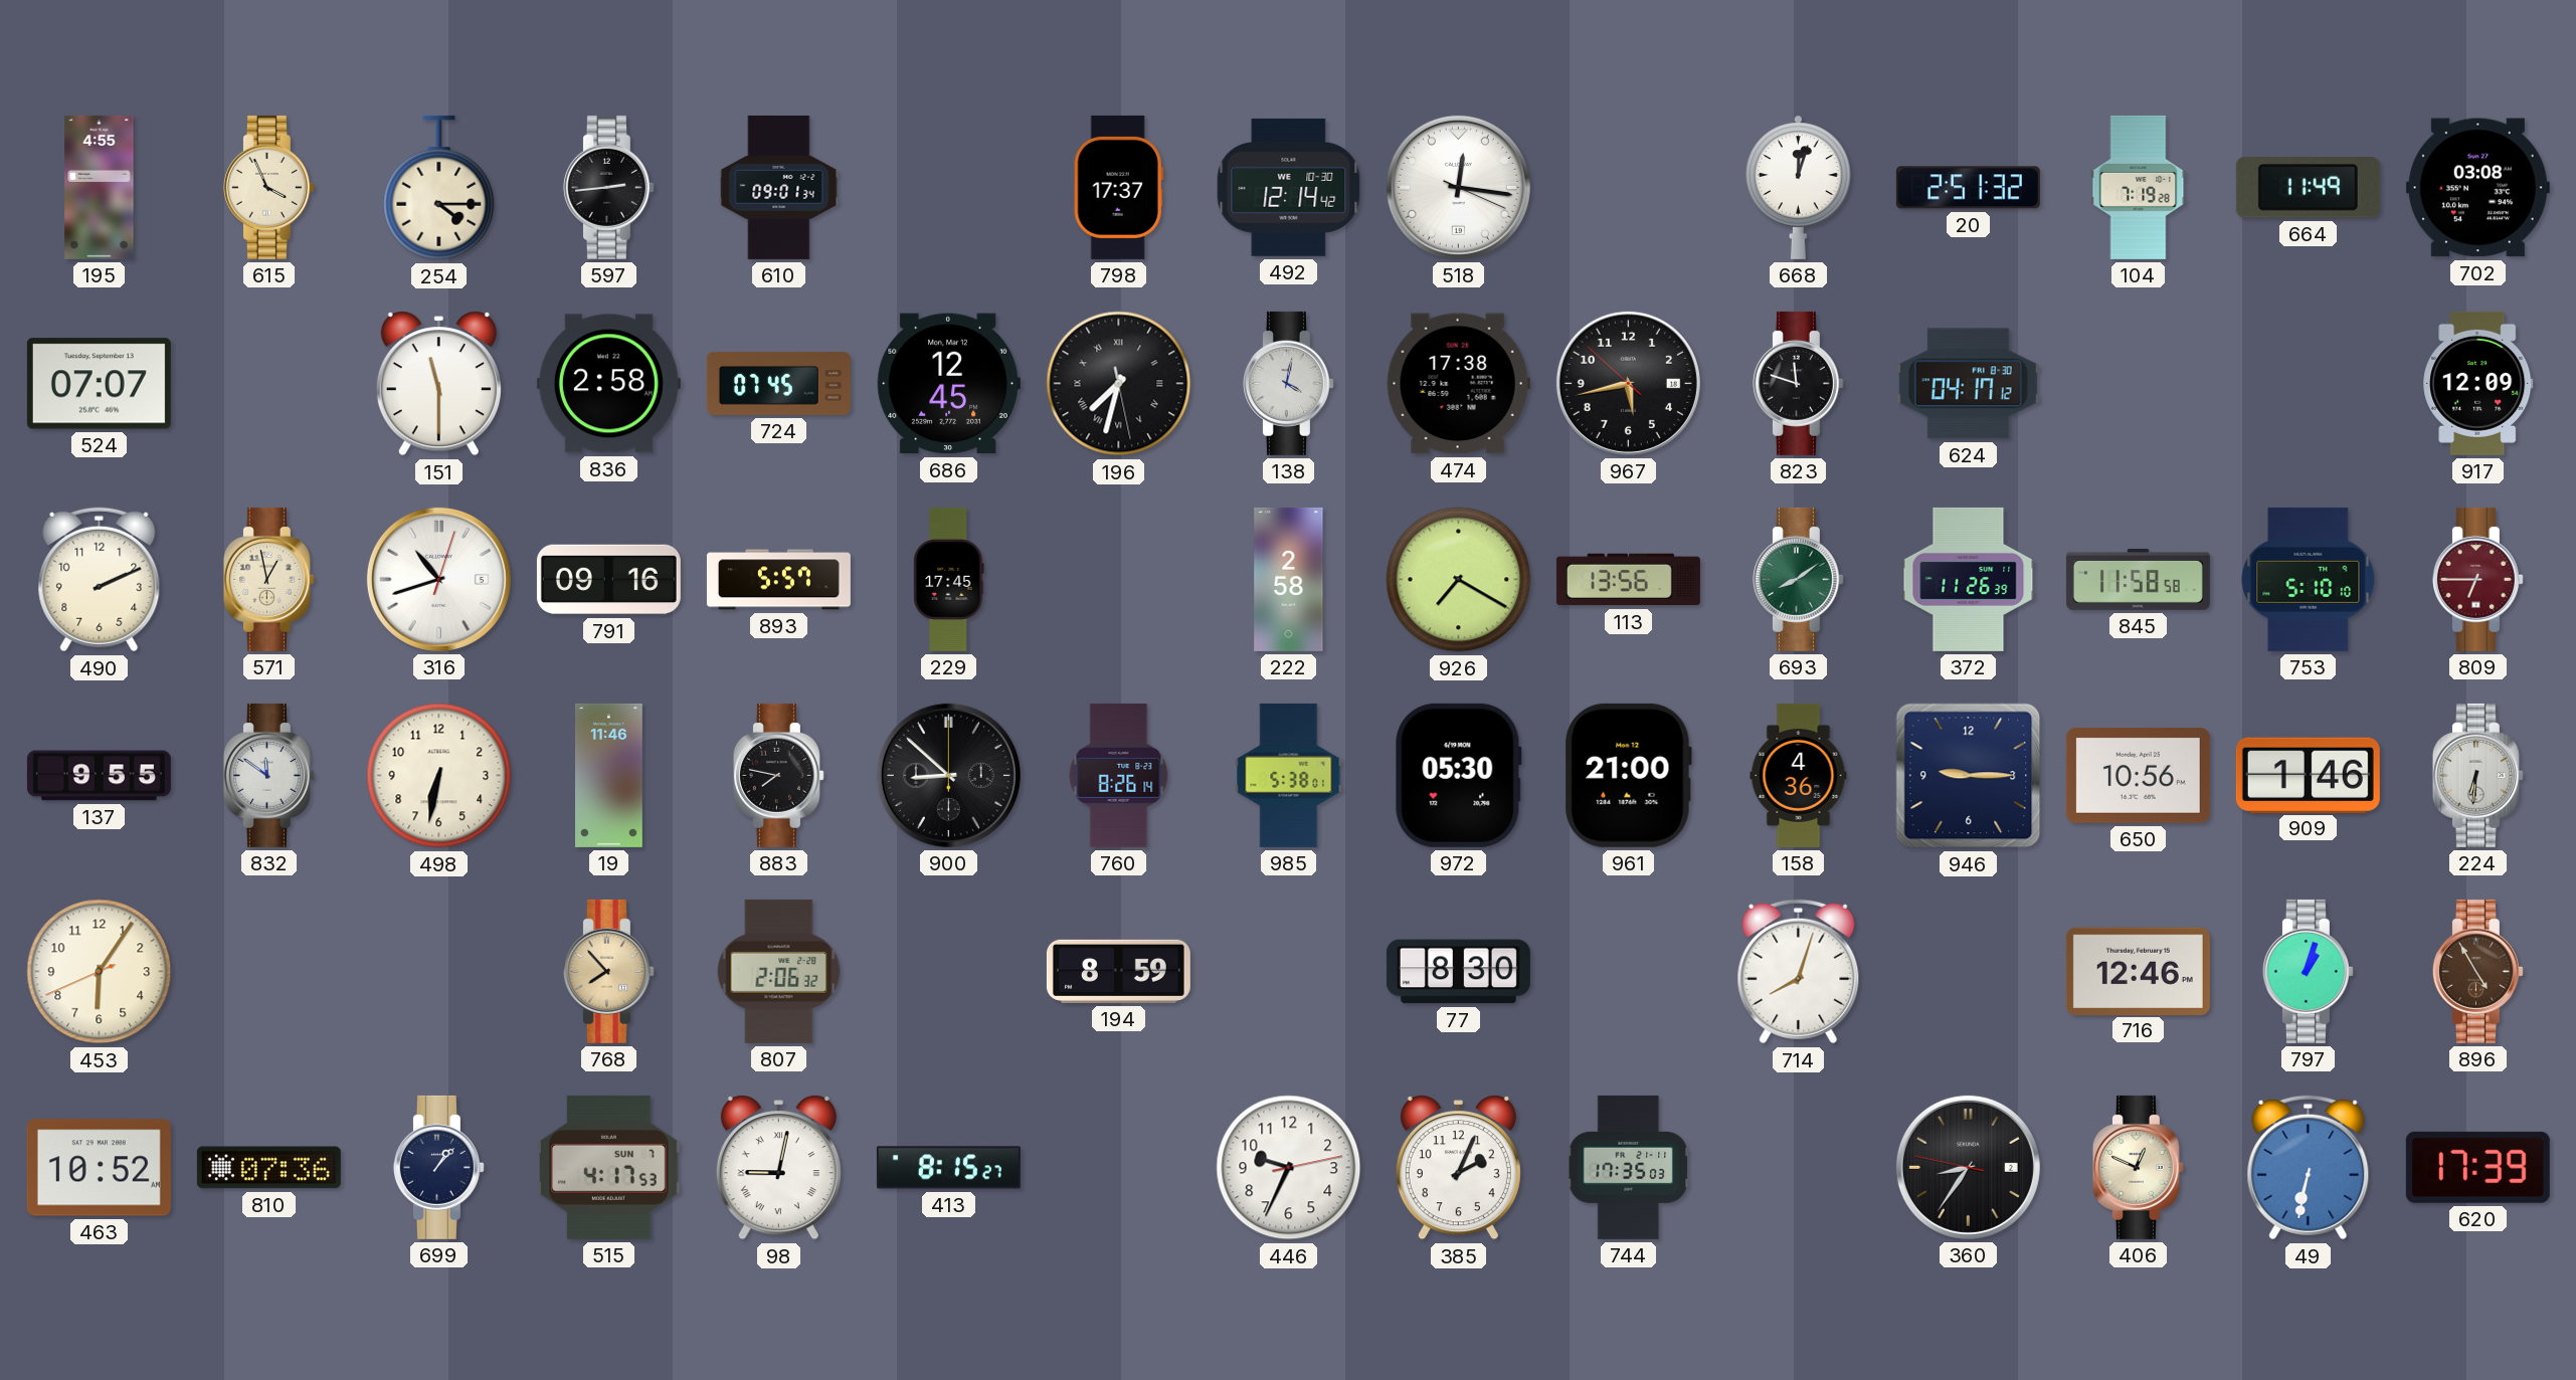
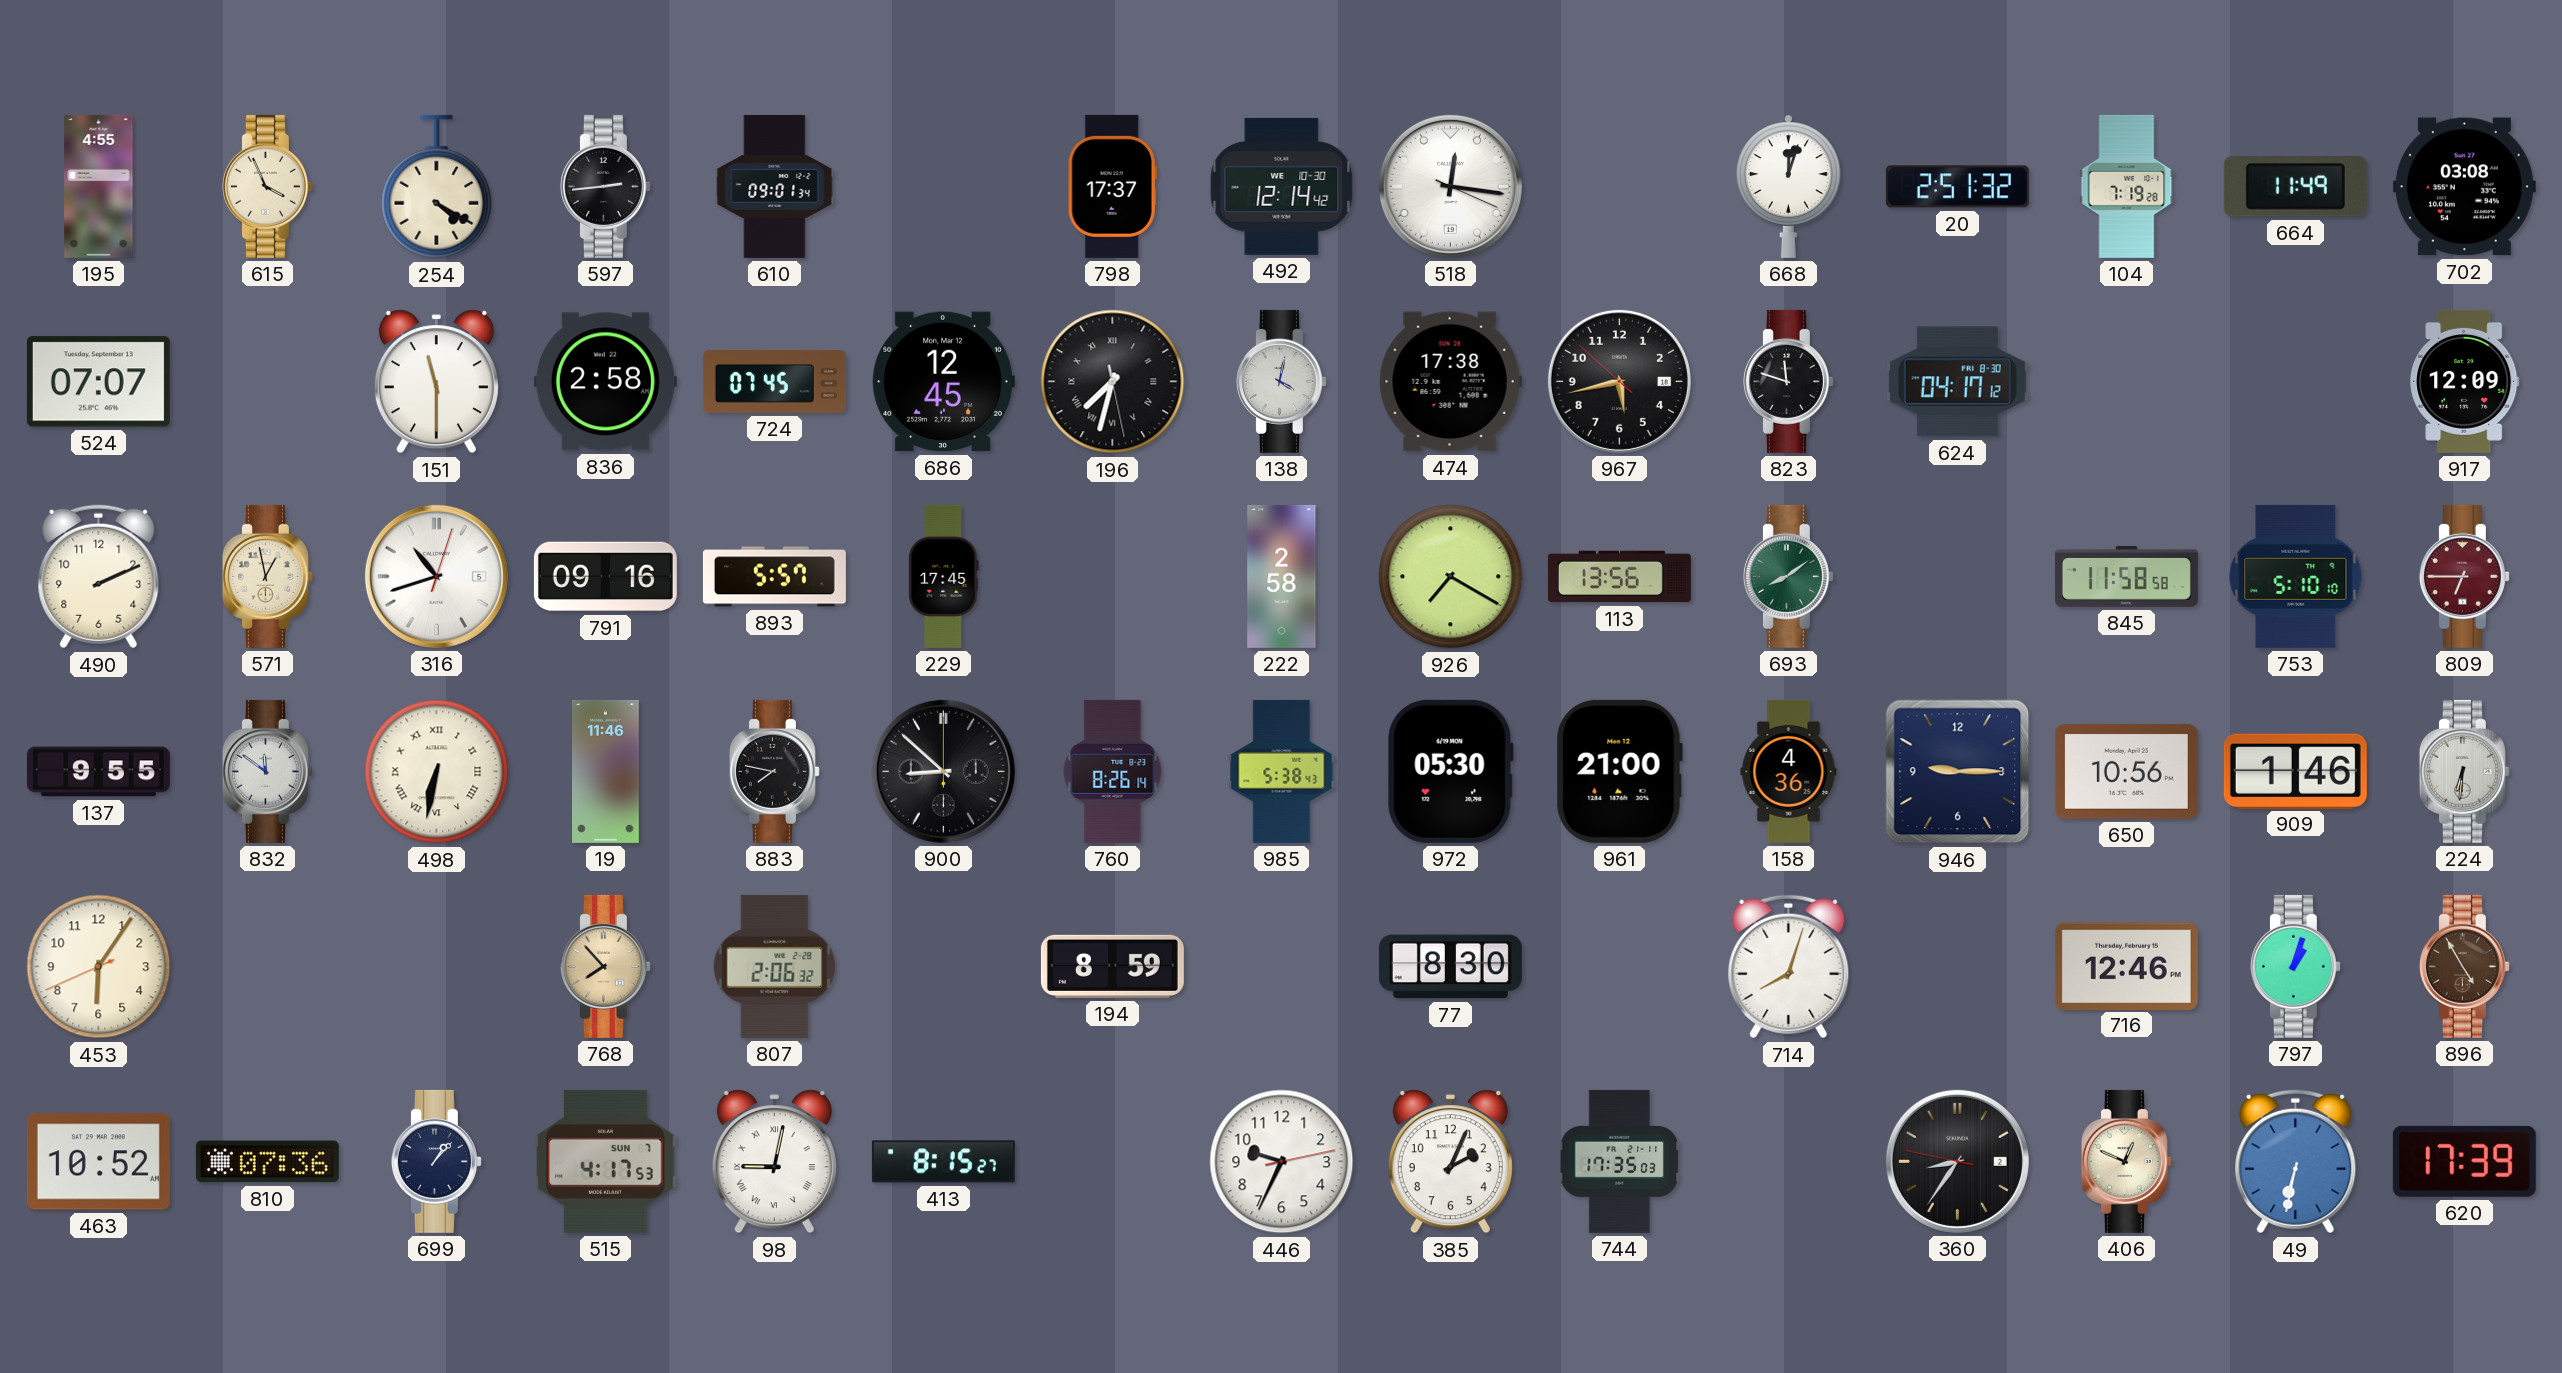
254: 4:15 -> 4:20
372: 11:26 -> none
498 numerals: Arabic -> Roman
985: 5:38:01 -> 5:38:43
